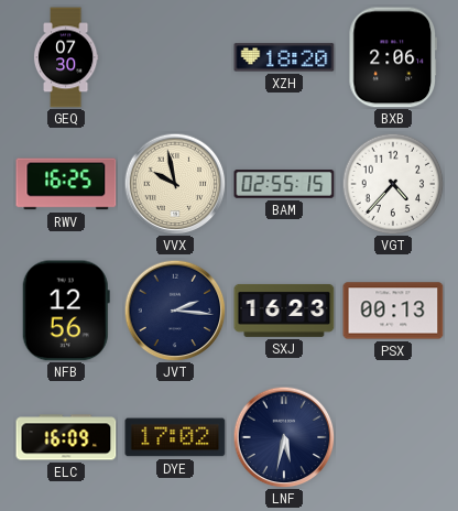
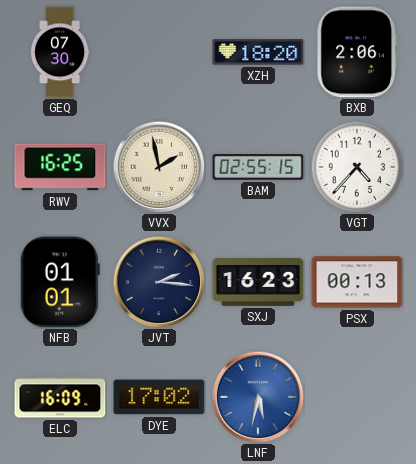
VVX: 9:58 -> 1:58
NFB: 12:56 -> 01:01
LNF dial: navy -> blue
